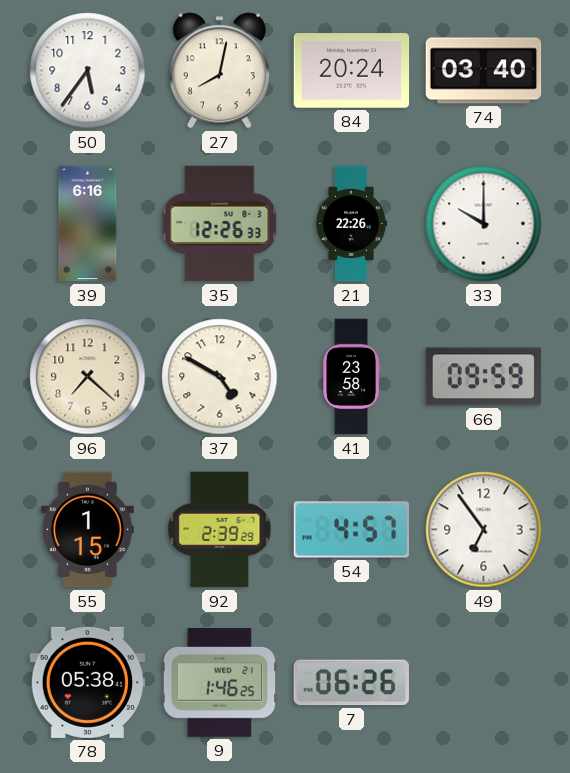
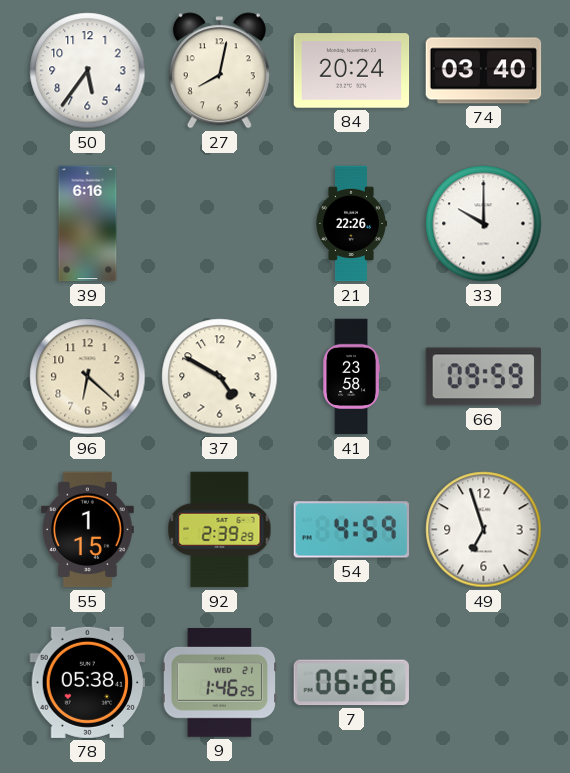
35: 12:26 -> none
96: 7:22 -> 6:22
54: 4:57 -> 4:59
49: 6:54 -> 6:57
